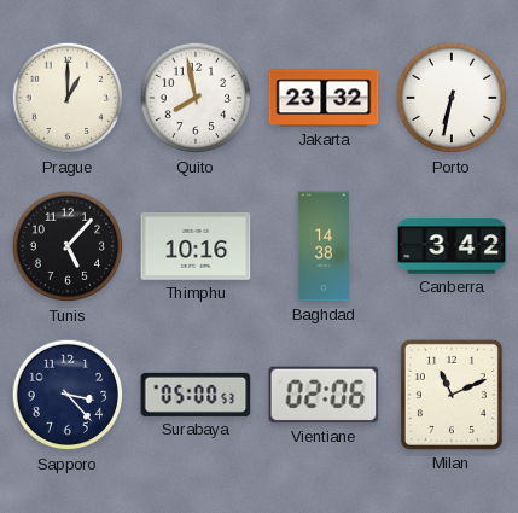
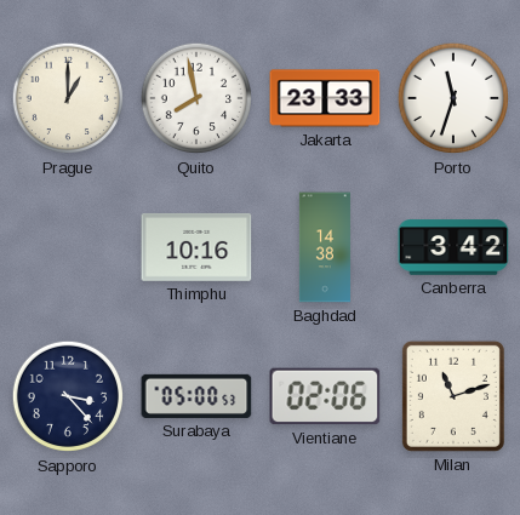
Jakarta: 23:32 -> 23:33
Porto: 6:32 -> 11:33
Tunis: 5:07 -> none
Milan: 11:11 -> 11:12
